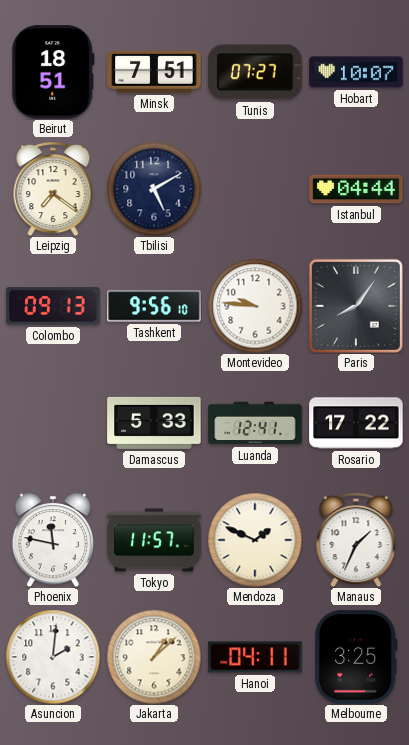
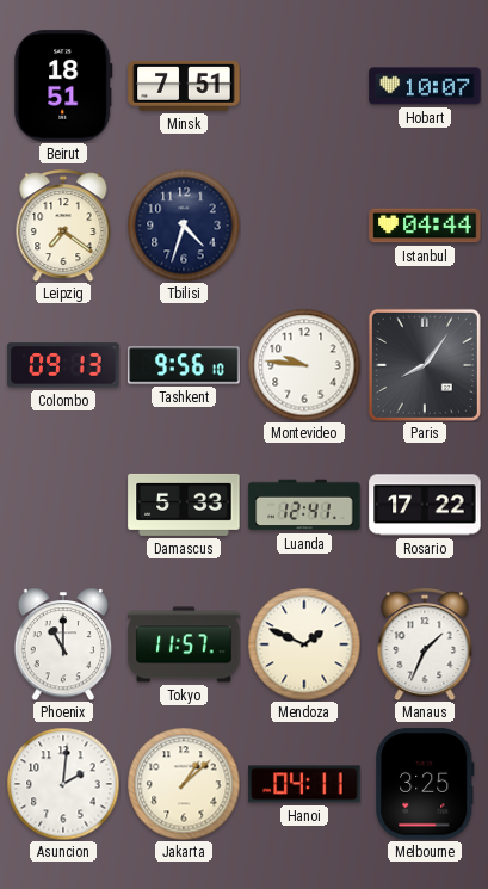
Tunis: 07:27 -> none
Tbilisi: 5:10 -> 4:33
Phoenix: 11:47 -> 11:00
